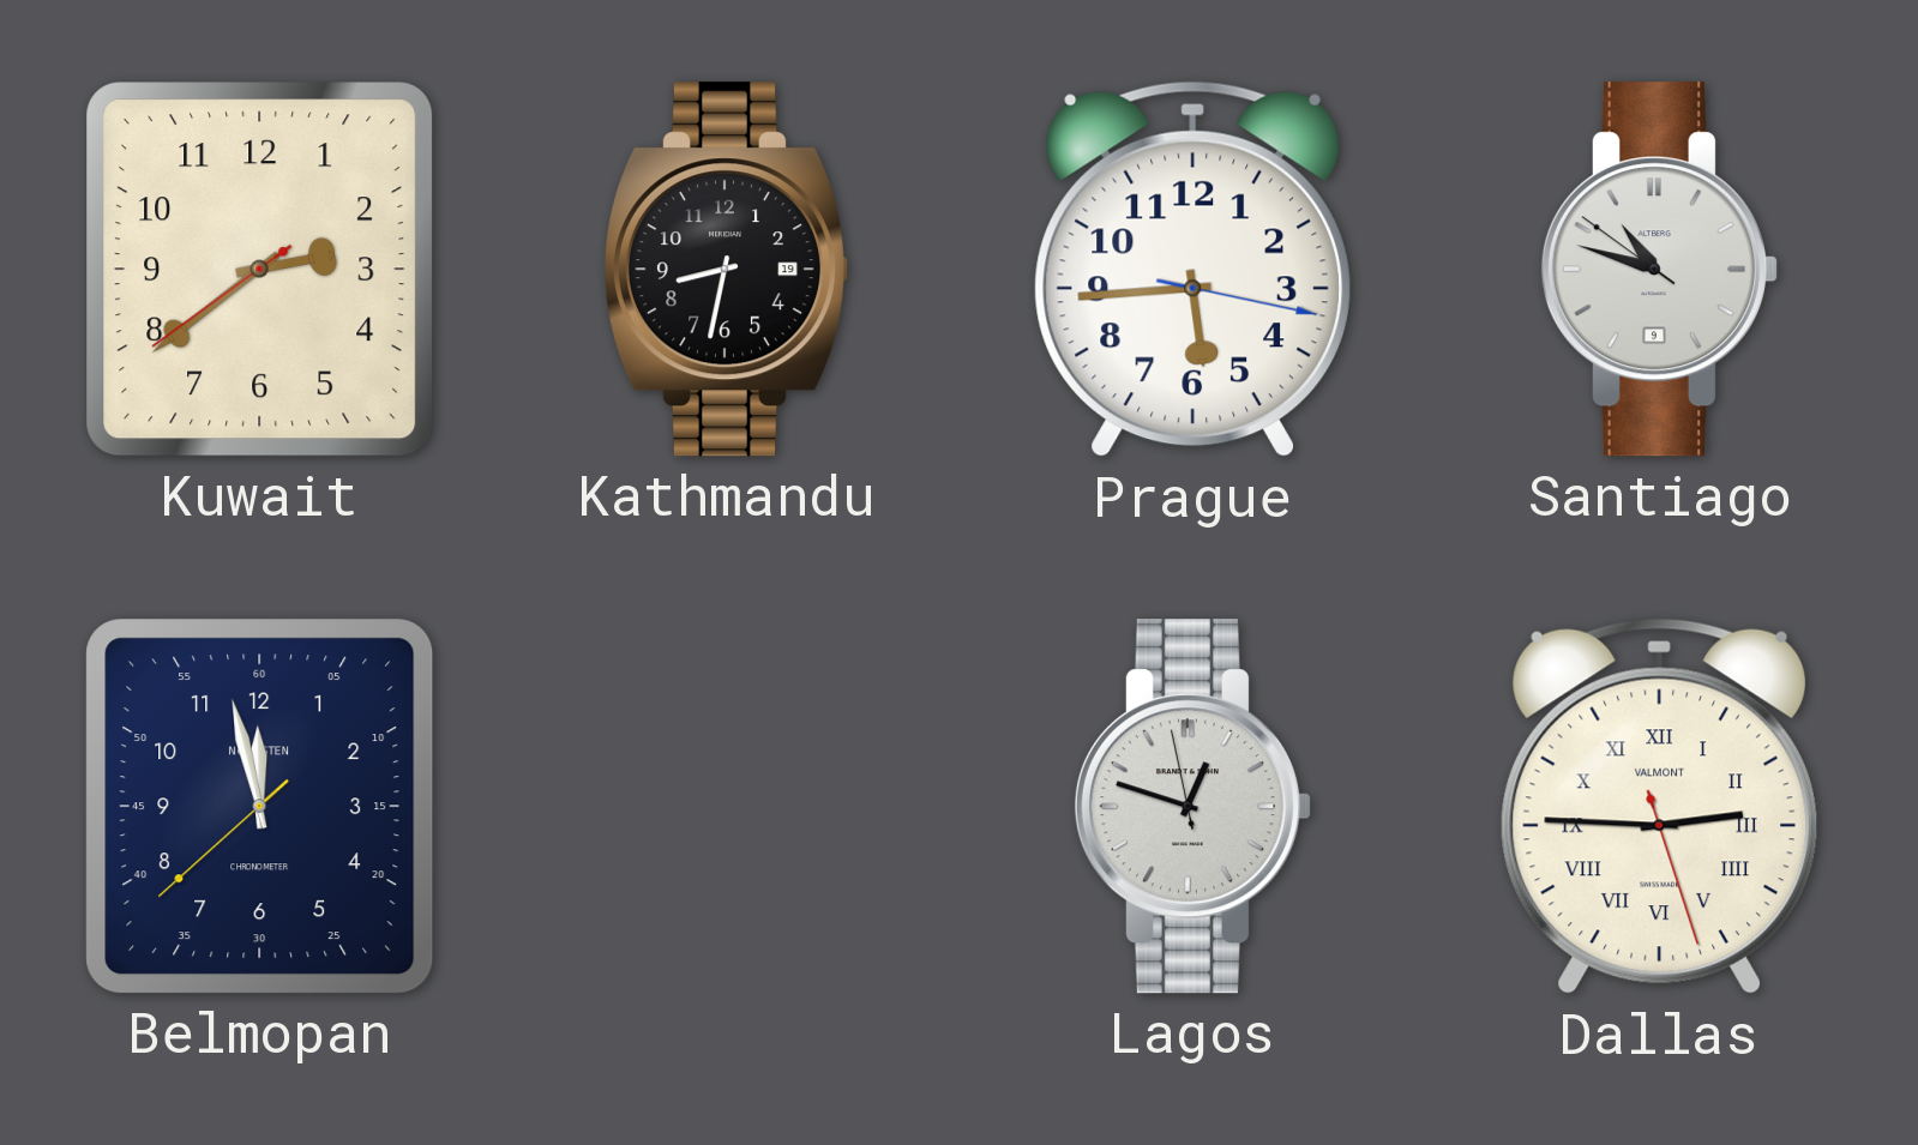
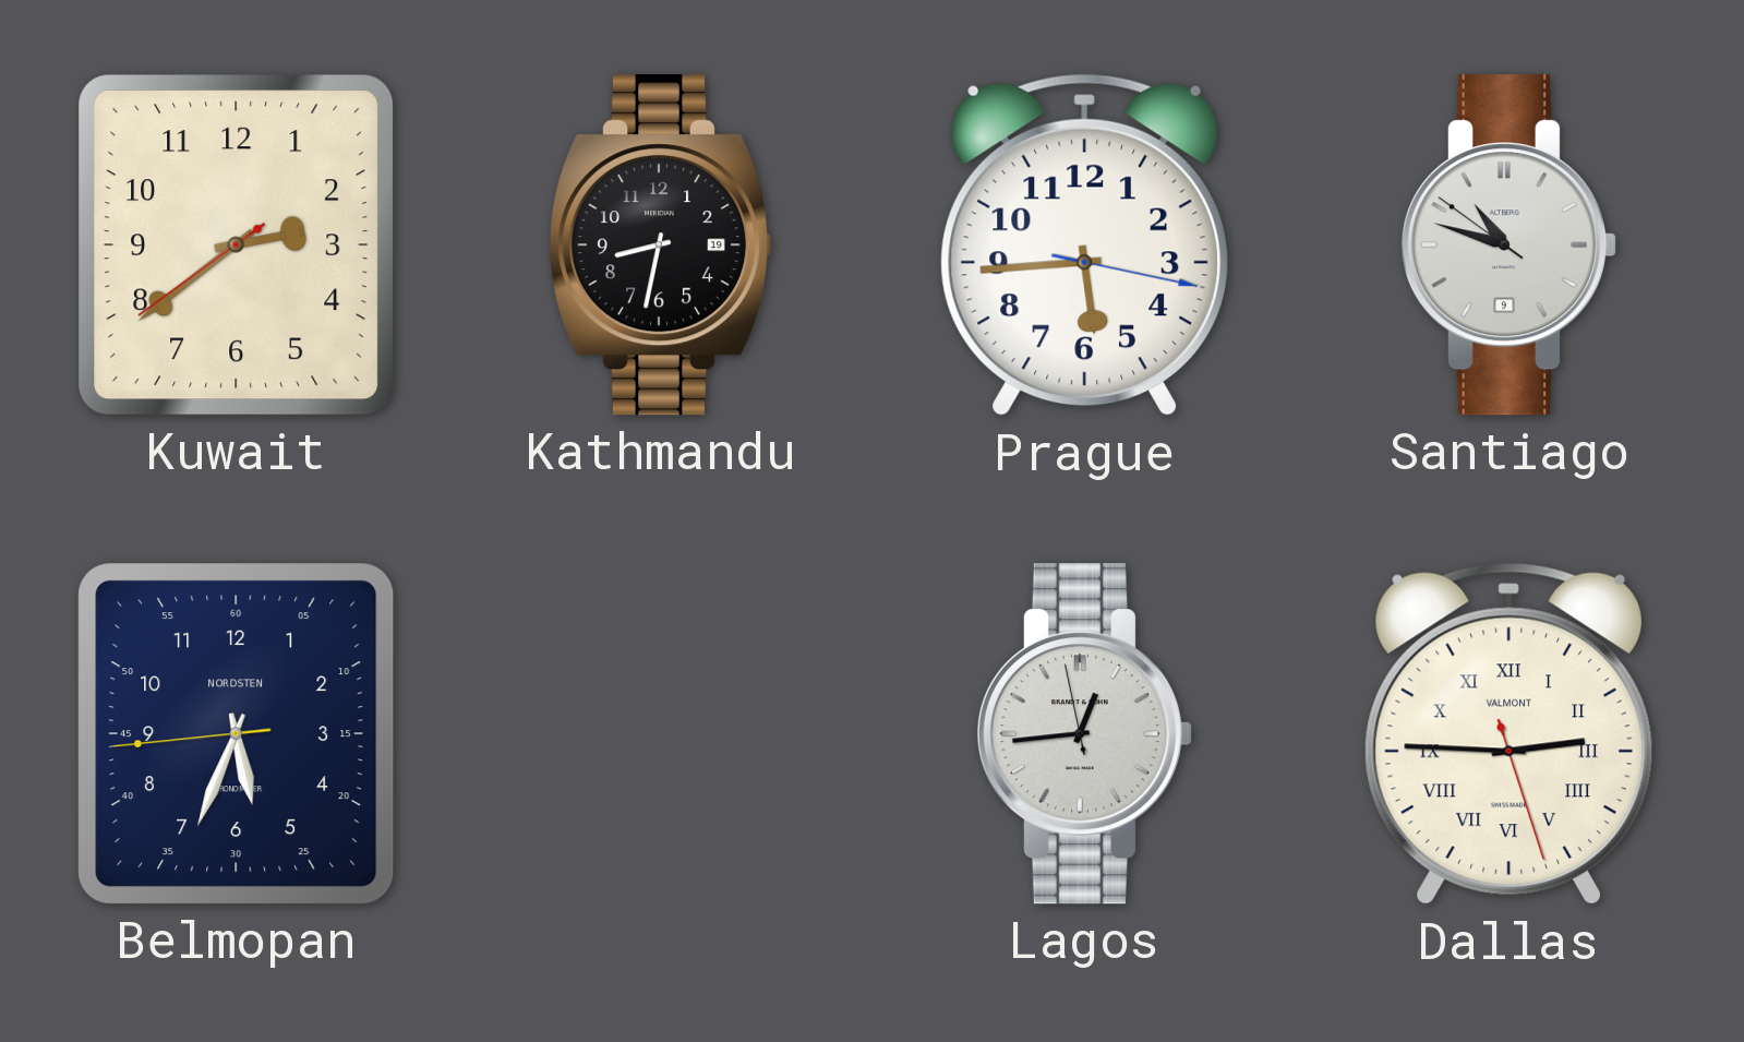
Belmopan: 11:57 -> 5:33
Lagos: 12:47 -> 12:43
